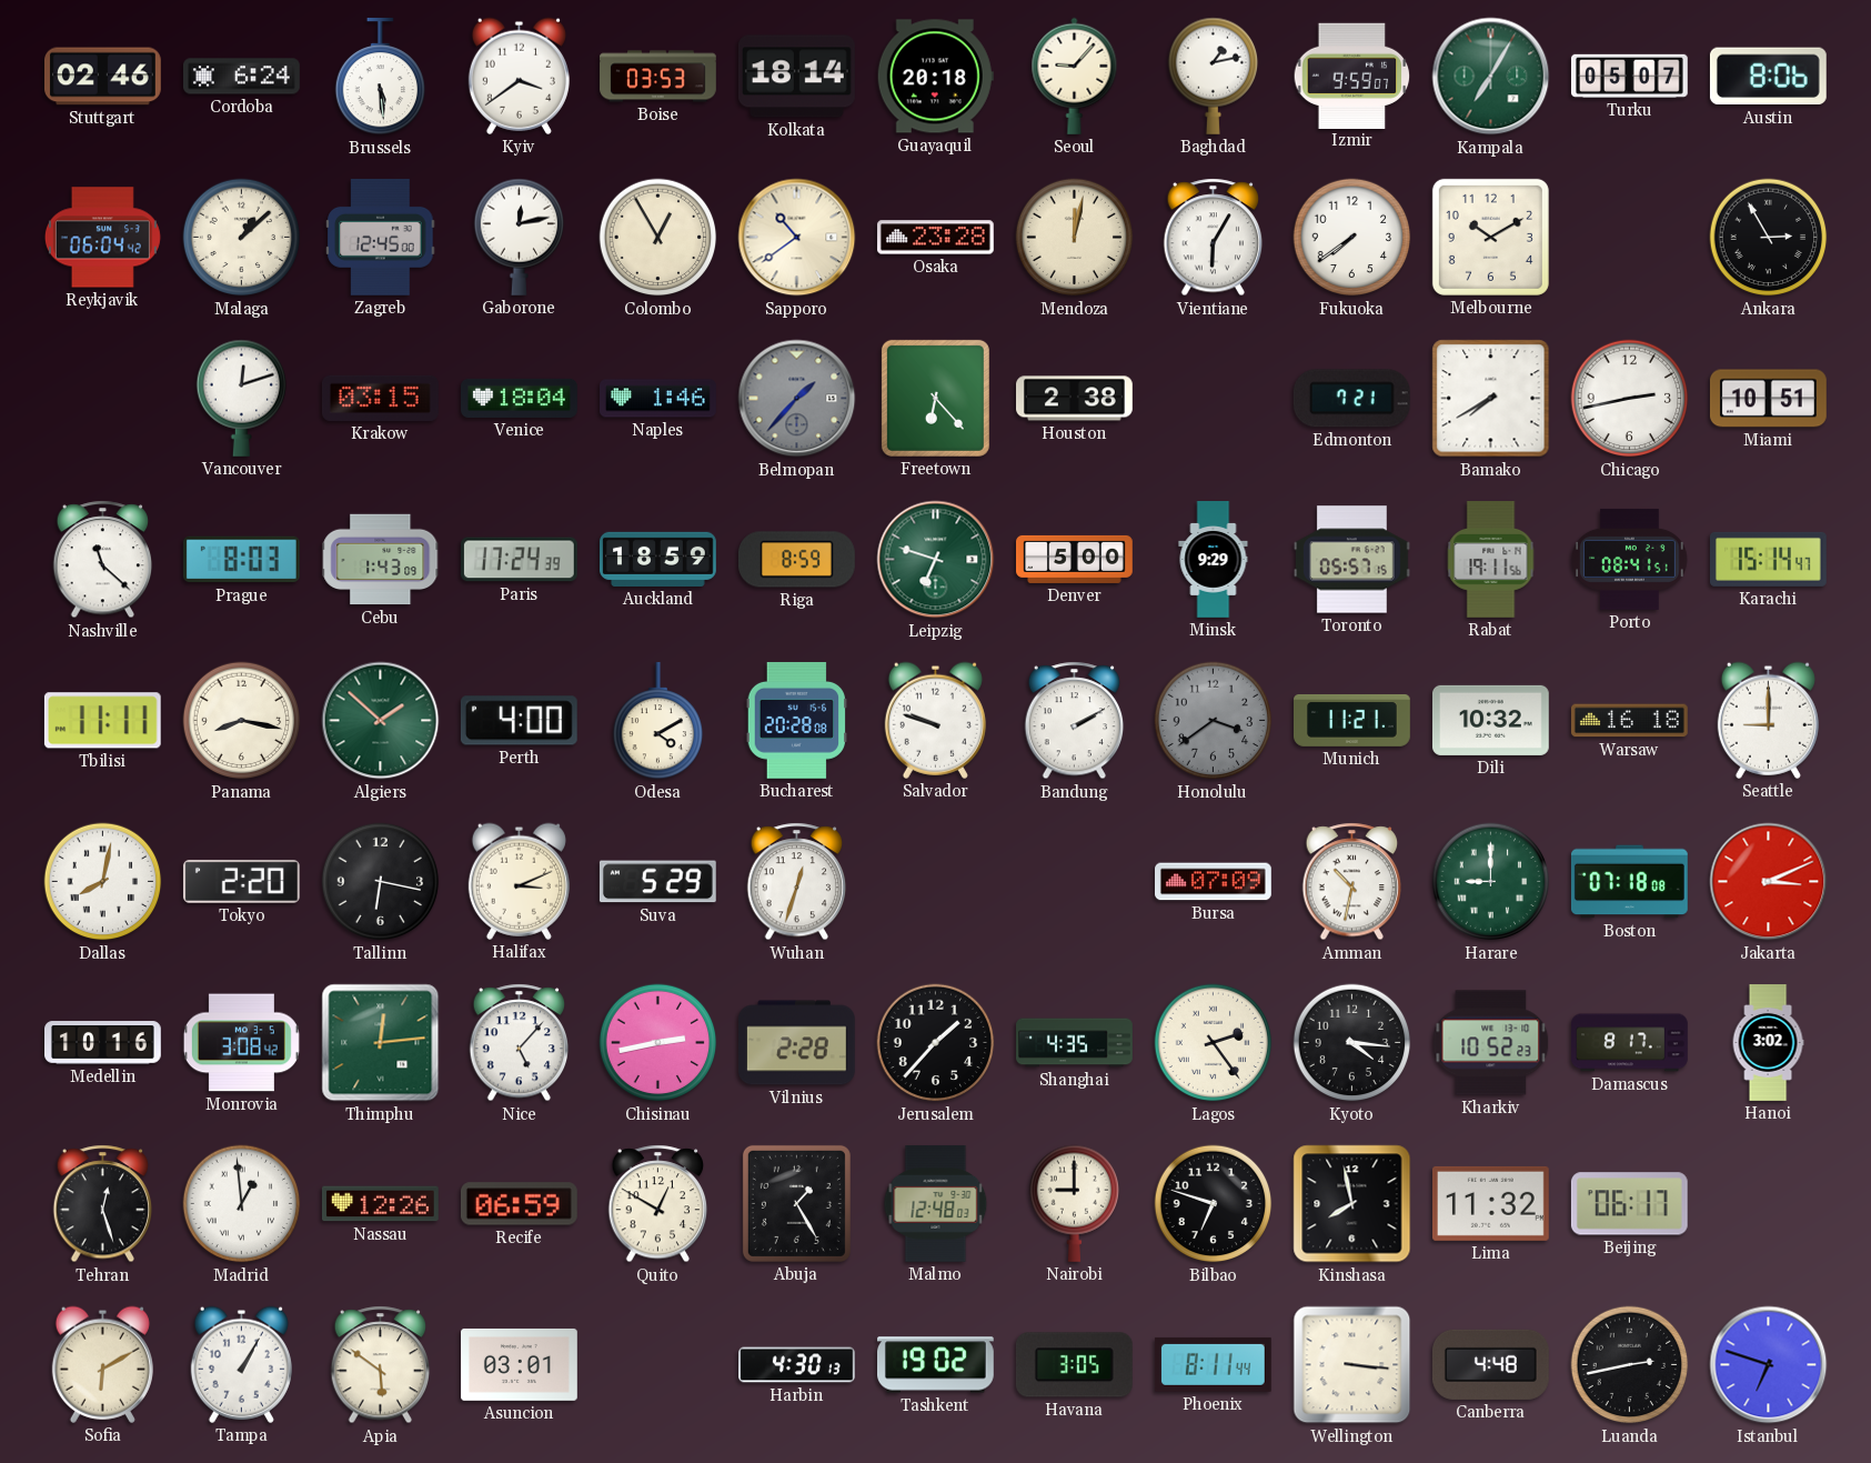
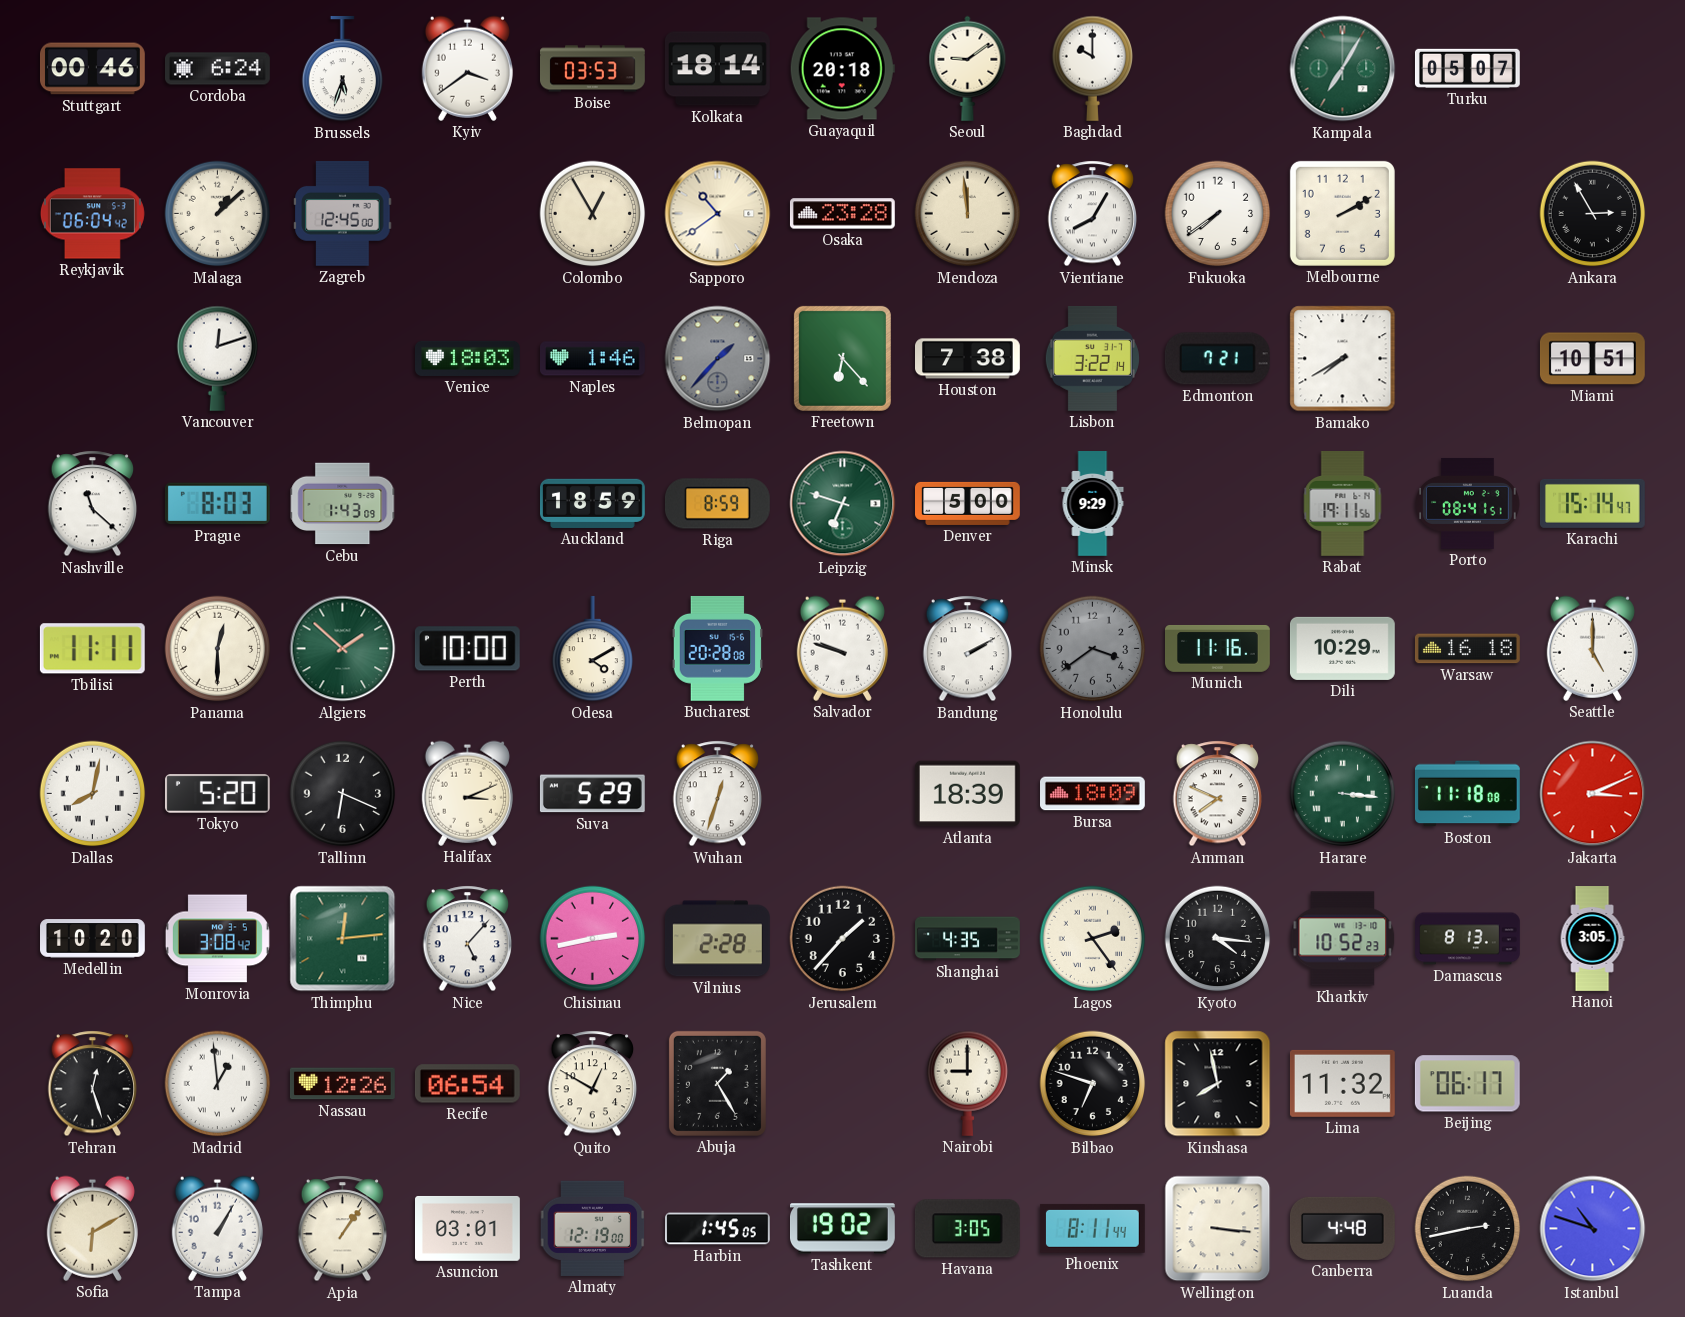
Stuttgart: 02:46 -> 00:46
Brussels: 5:29 -> 5:33
Seoul: 9:07 -> 9:09
Baghdad: 1:13 -> 10:00
Izmir: 9:59 -> none
Austin: 8:06 -> none
Gaborone: 12:13 -> none
Mendoza: 12:02 -> 11:59
Vientiane: 6:05 -> 8:05
Melbourne: 10:10 -> 2:10
Krakow: 03:15 -> none
Venice: 18:04 -> 18:03
Houston: 2:38 -> 7:38
Lisbon: none -> 3:22
Chicago: 2:43 -> none
Paris: 17:24 -> none
Toronto: 05:57 -> none
Panama: 8:17 -> 12:30
Perth: 4:00 -> 10:00
Munich: 11:21 -> 11:16
Dili: 10:32 -> 10:29
Seattle: 9:00 -> 5:00
Tokyo: 2:20 -> 5:20
Tallinn: 6:17 -> 6:19
Atlanta: none -> 18:39
Bursa: 07:09 -> 18:09
Amman: 10:32 -> 7:49
Harare: 9:00 -> 3:16
Boston: 07:18 -> 11:18
Medellin: 10:16 -> 10:20
Damascus: 8:17 -> 8:13
Hanoi: 3:02 -> 3:05
Recife: 06:59 -> 06:54
Malmo: 12:48 -> none
Apia: 5:51 -> 1:06
Almaty: none -> 12:19
Harbin: 4:30 -> 1:45
Istanbul: 6:48 -> 10:48
